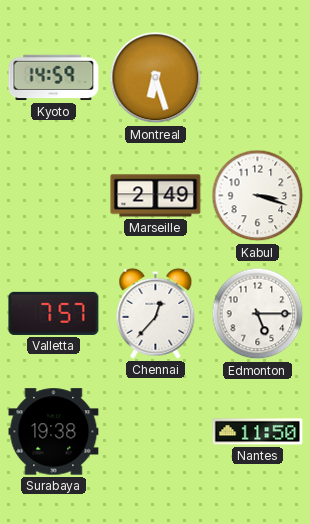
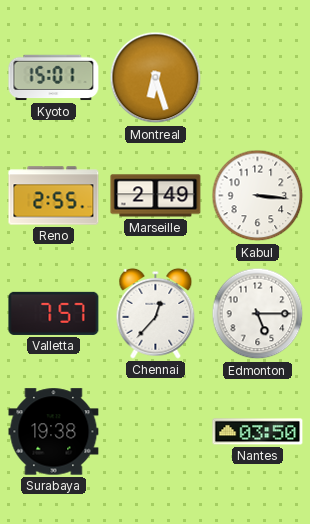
Kyoto: 14:59 -> 15:01
Reno: none -> 2:55
Kabul: 3:18 -> 3:16
Nantes: 11:50 -> 03:50
